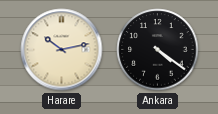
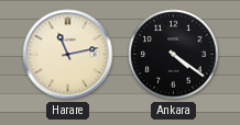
Harare: 10:13 -> 11:13
